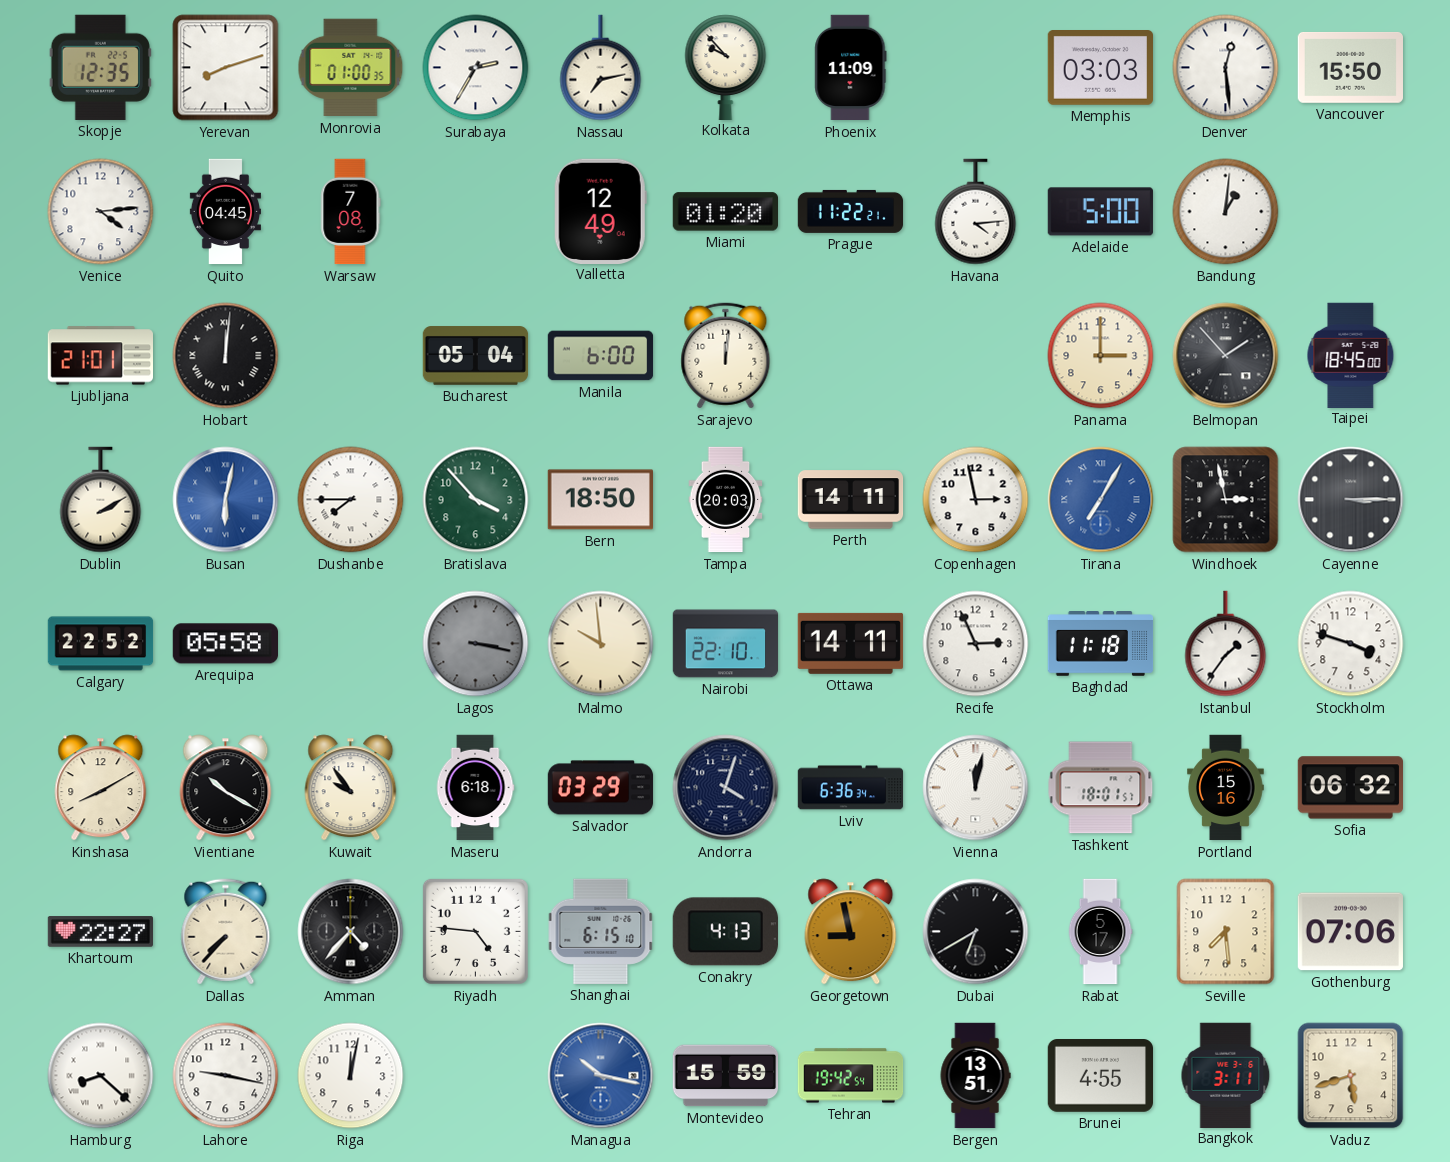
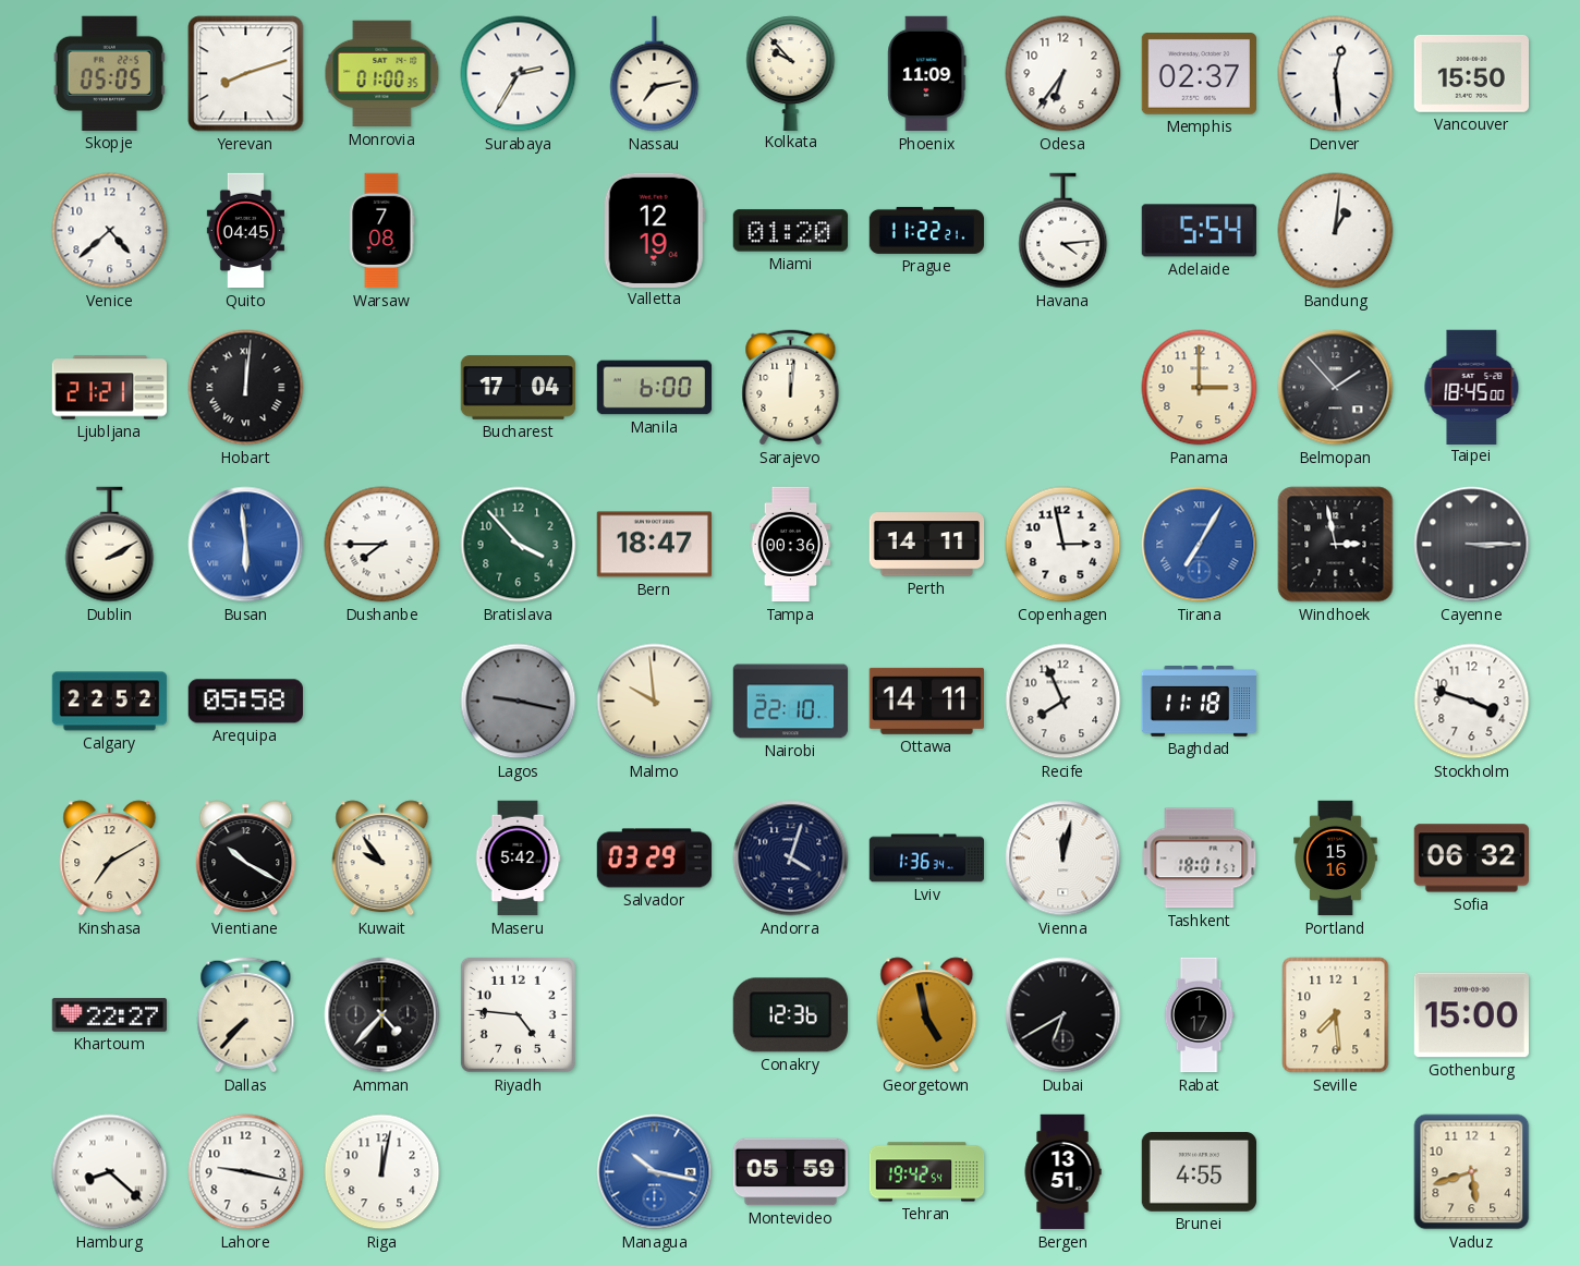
Skopje: 12:35 -> 05:05
Odesa: none -> 6:36
Memphis: 03:03 -> 02:37
Venice: 4:14 -> 4:38
Valletta: 12:49 -> 12:19
Adelaide: 5:00 -> 5:54
Ljubljana: 21:01 -> 21:21
Bucharest: 05:04 -> 17:04
Busan: 6:02 -> 5:59
Bern: 18:50 -> 18:47
Tampa: 20:03 -> 00:36
Lagos: 3:17 -> 9:17
Recife: 2:56 -> 7:56
Istanbul: 1:36 -> none
Kinshasa: 8:10 -> 7:10
Maseru: 6:18 -> 5:42
Lviv: 6:36 -> 1:36
Shanghai: 6:15 -> none
Conakry: 4:13 -> 12:36
Georgetown: 8:58 -> 4:58
Rabat: 5:17 -> 1:17
Gothenburg: 07:06 -> 15:00
Montevideo: 15:59 -> 05:59
Bangkok: 3:11 -> none
